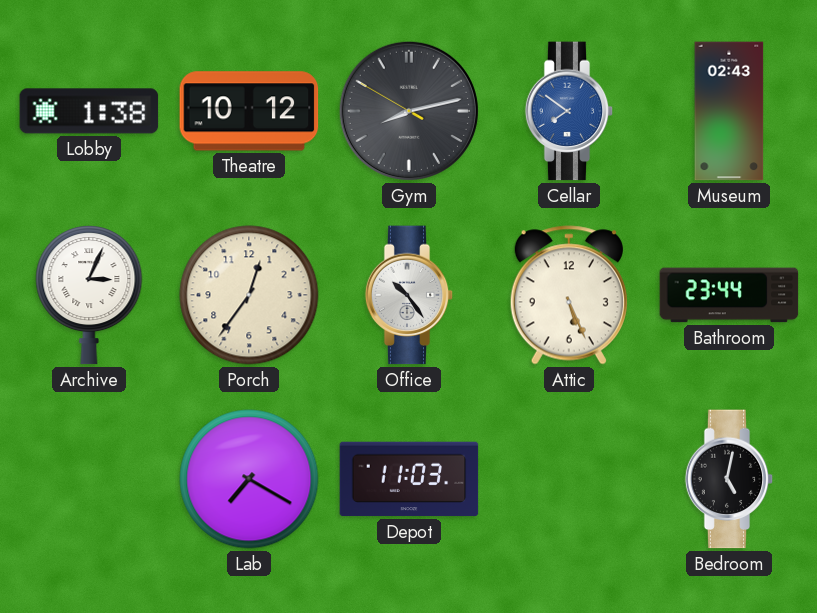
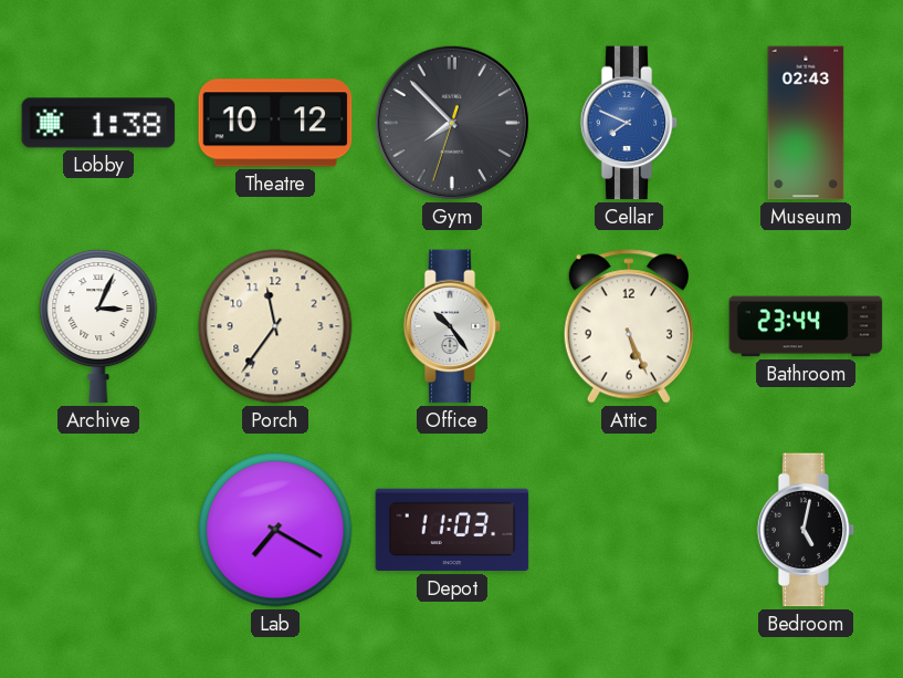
Gym: 8:12 -> 7:52
Cellar: 7:51 -> 7:49
Porch: 12:36 -> 11:36
